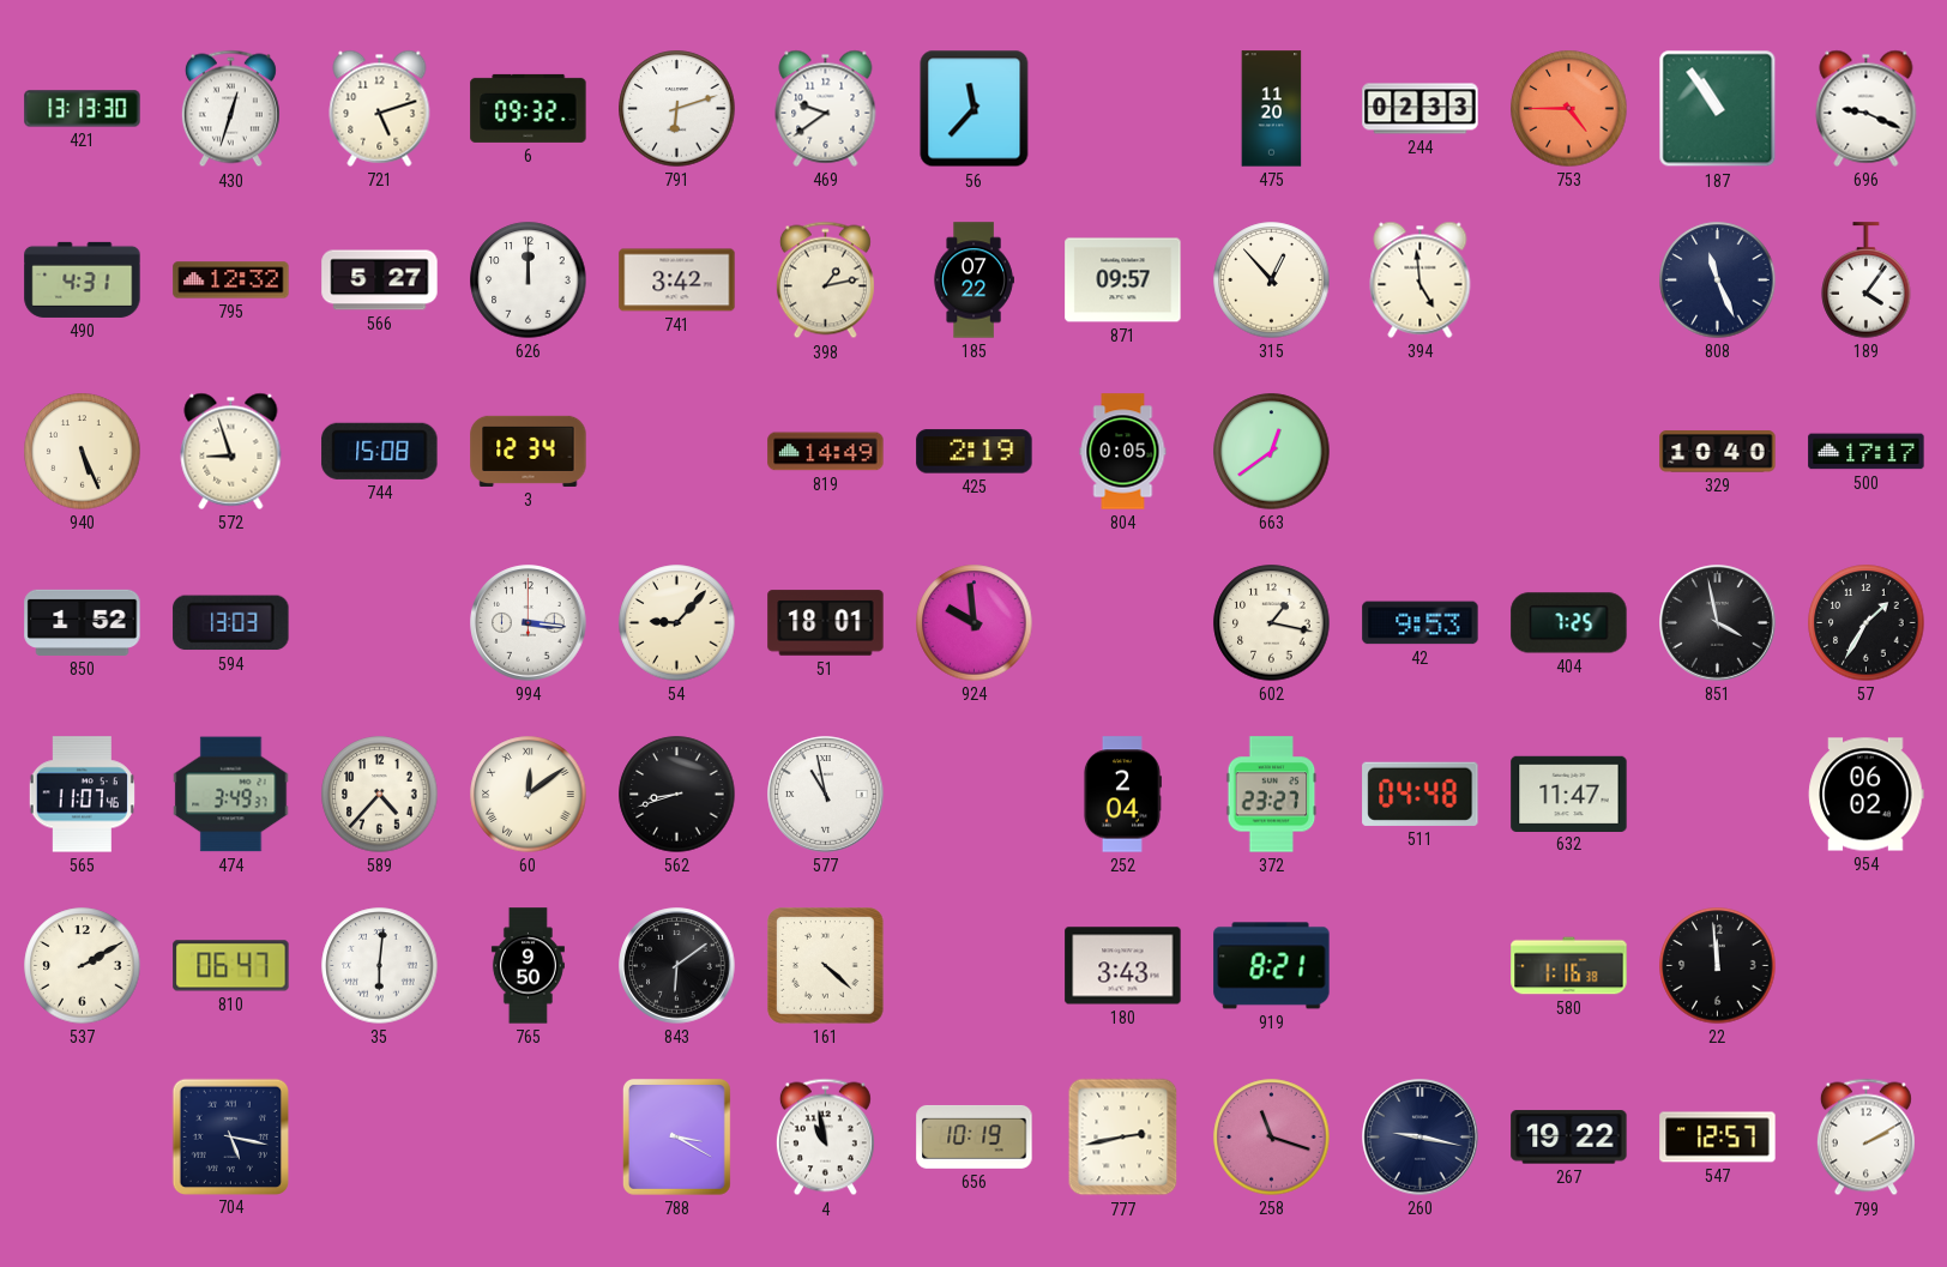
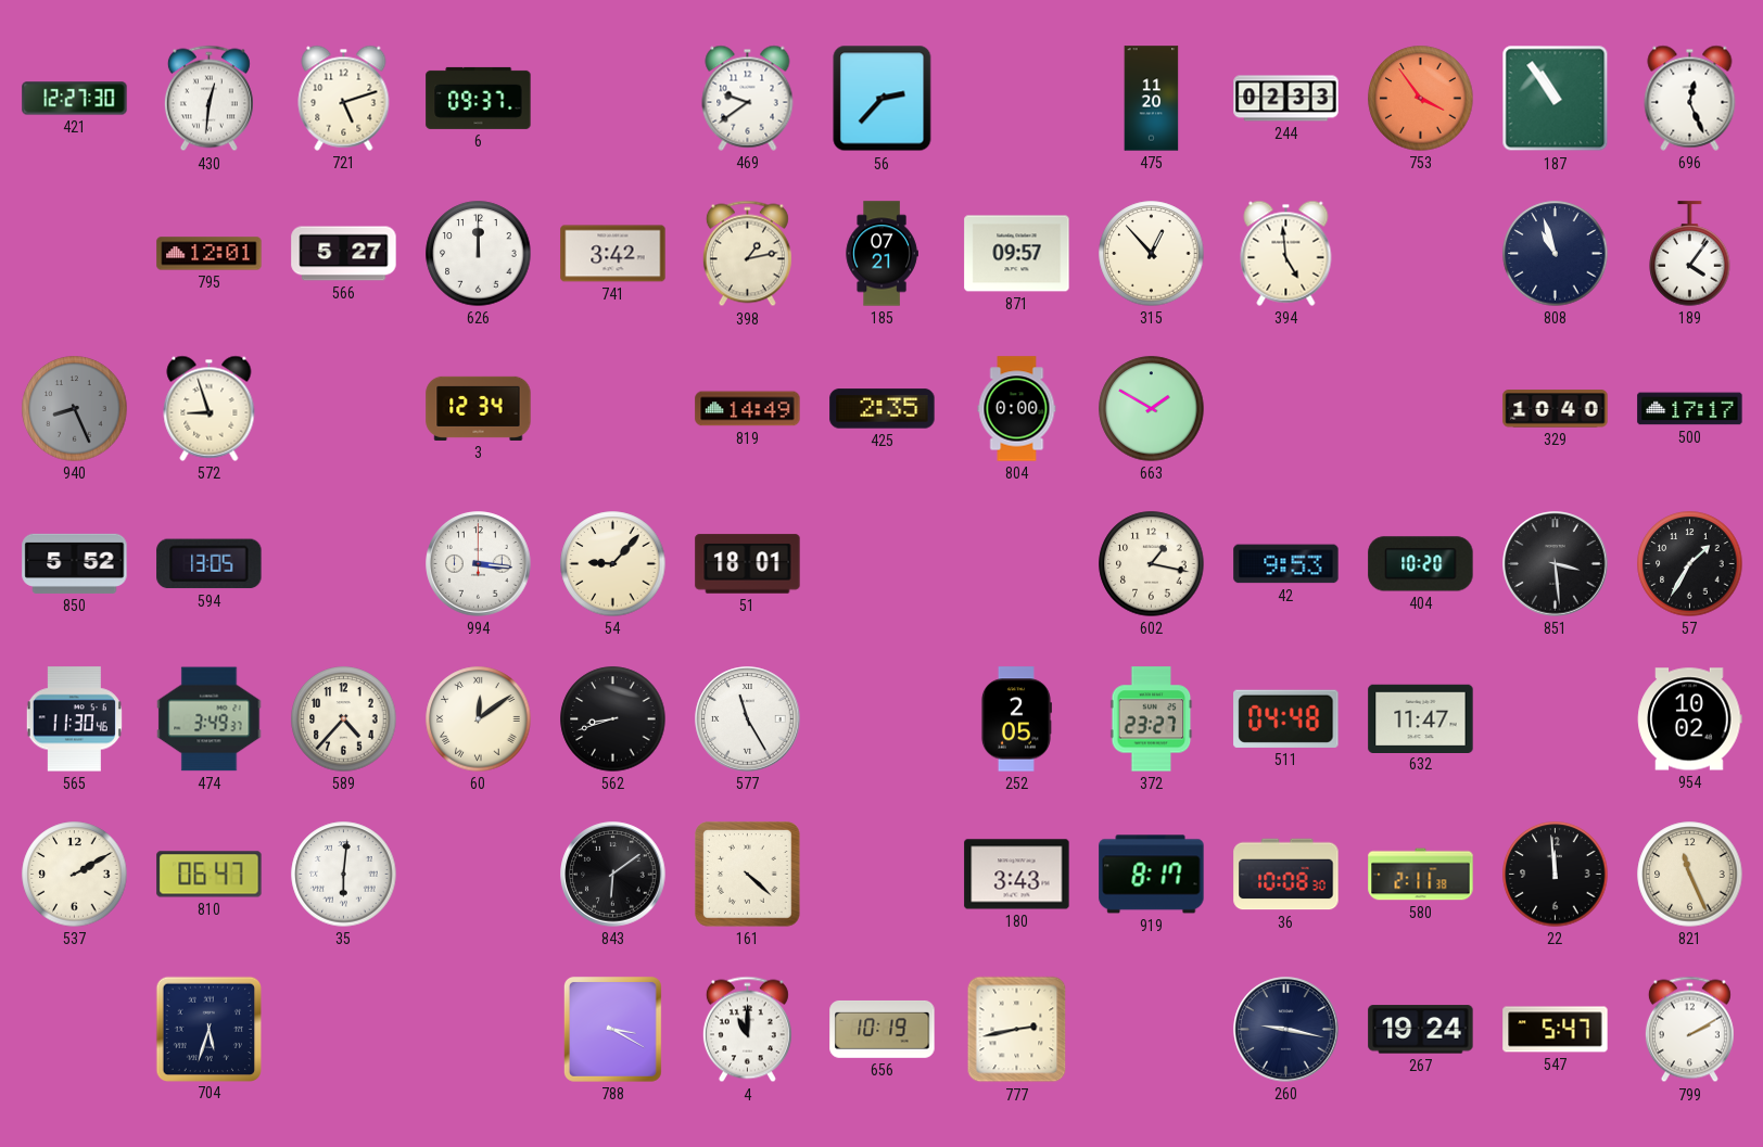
421: 13:13 -> 12:27
430: 12:33 -> 12:31
6: 09:32 -> 09:37
791: 6:12 -> none
56: 11:37 -> 2:37
753: 4:45 -> 3:54
696: 9:19 -> 12:26
490: 4:31 -> none
795: 12:32 -> 12:01
185: 07:22 -> 07:21
808: 11:26 -> 10:57
940: 5:26 -> 8:26
940 dial: cream -> grey
744: 15:08 -> none
425: 2:19 -> 2:35
804: 0:05 -> 0:00
663: 12:39 -> 1:50
850: 1:52 -> 5:52
594: 13:03 -> 13:05
924: 9:59 -> none
404: 7:25 -> 10:20
851: 3:58 -> 3:29
565: 11:07 -> 11:30
577: 10:58 -> 11:25
252: 2:04 -> 2:05
954: 06:02 -> 10:02
765: 9:50 -> none
919: 8:21 -> 8:17
36: none -> 10:08
580: 1:16 -> 2:11
821: none -> 11:26
704: 5:17 -> 5:33
4: 10:58 -> 11:00
258: 11:18 -> none
267: 19:22 -> 19:24
547: 12:57 -> 5:47
